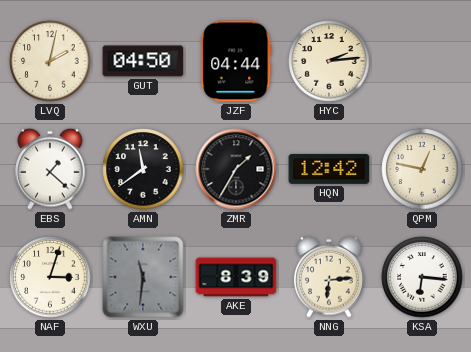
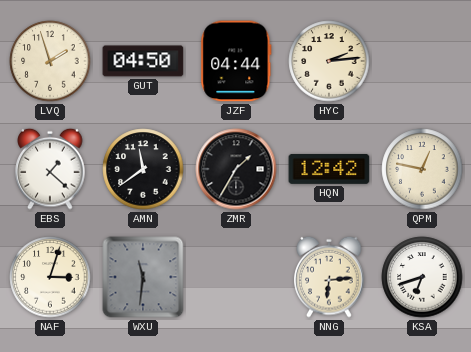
LVQ: 2:02 -> 1:57
AKE: 8:39 -> none
KSA: 6:16 -> 6:42
